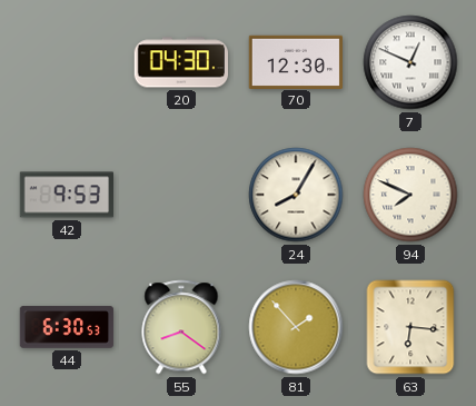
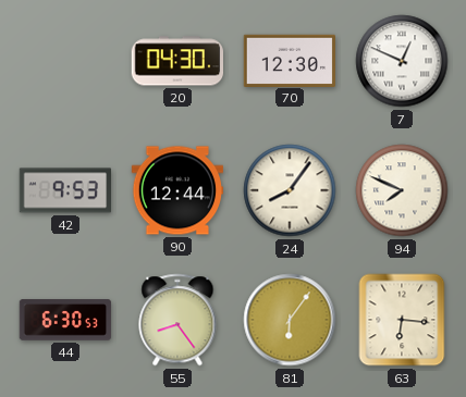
90: none -> 12:44
24: 8:05 -> 8:06
55: 8:21 -> 8:24
81: 1:53 -> 6:06
